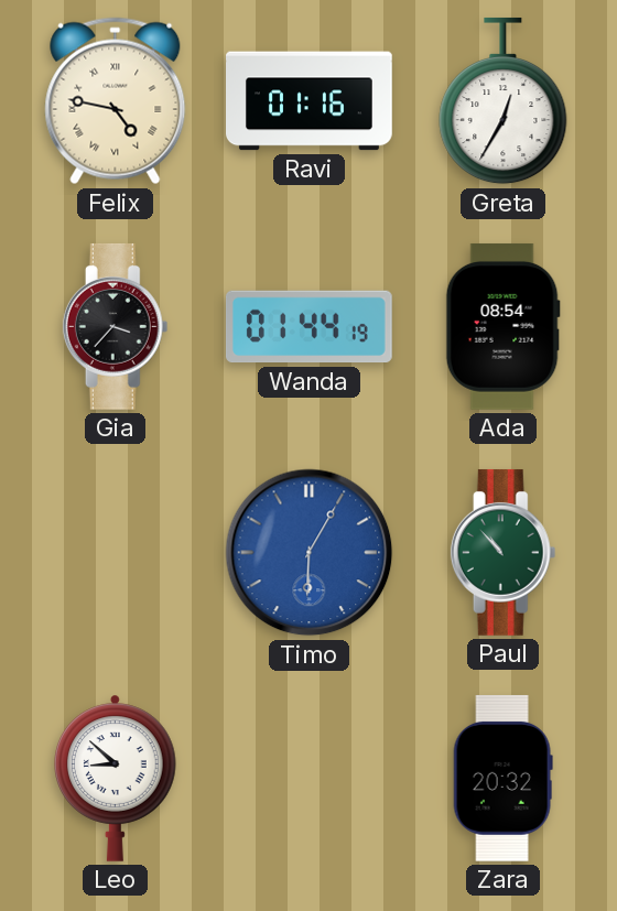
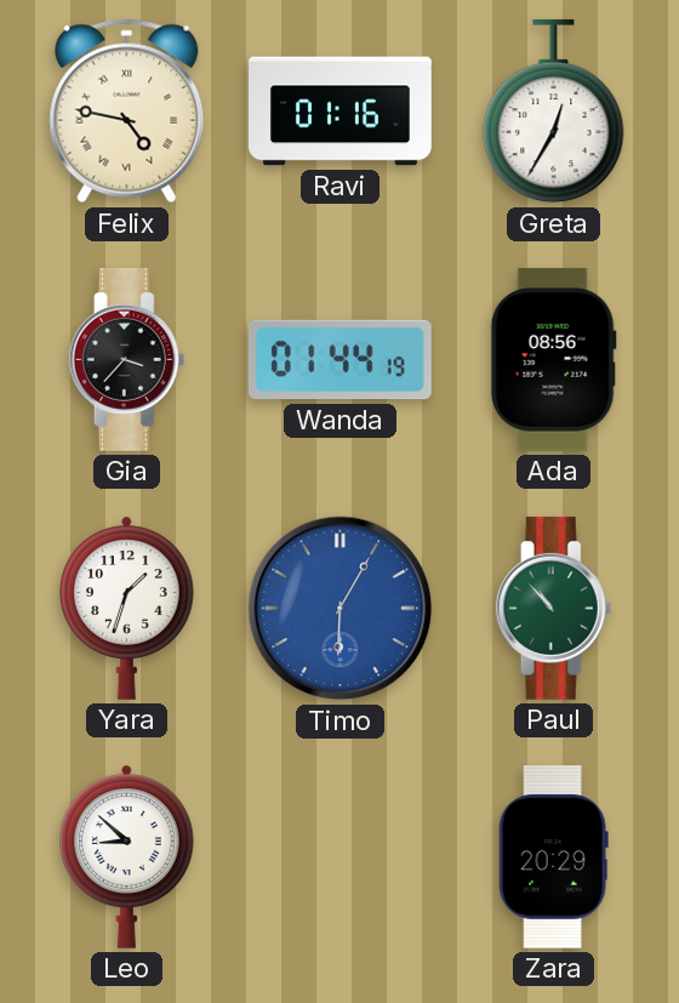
Ada: 08:54 -> 08:56
Yara: none -> 1:33
Zara: 20:32 -> 20:29
